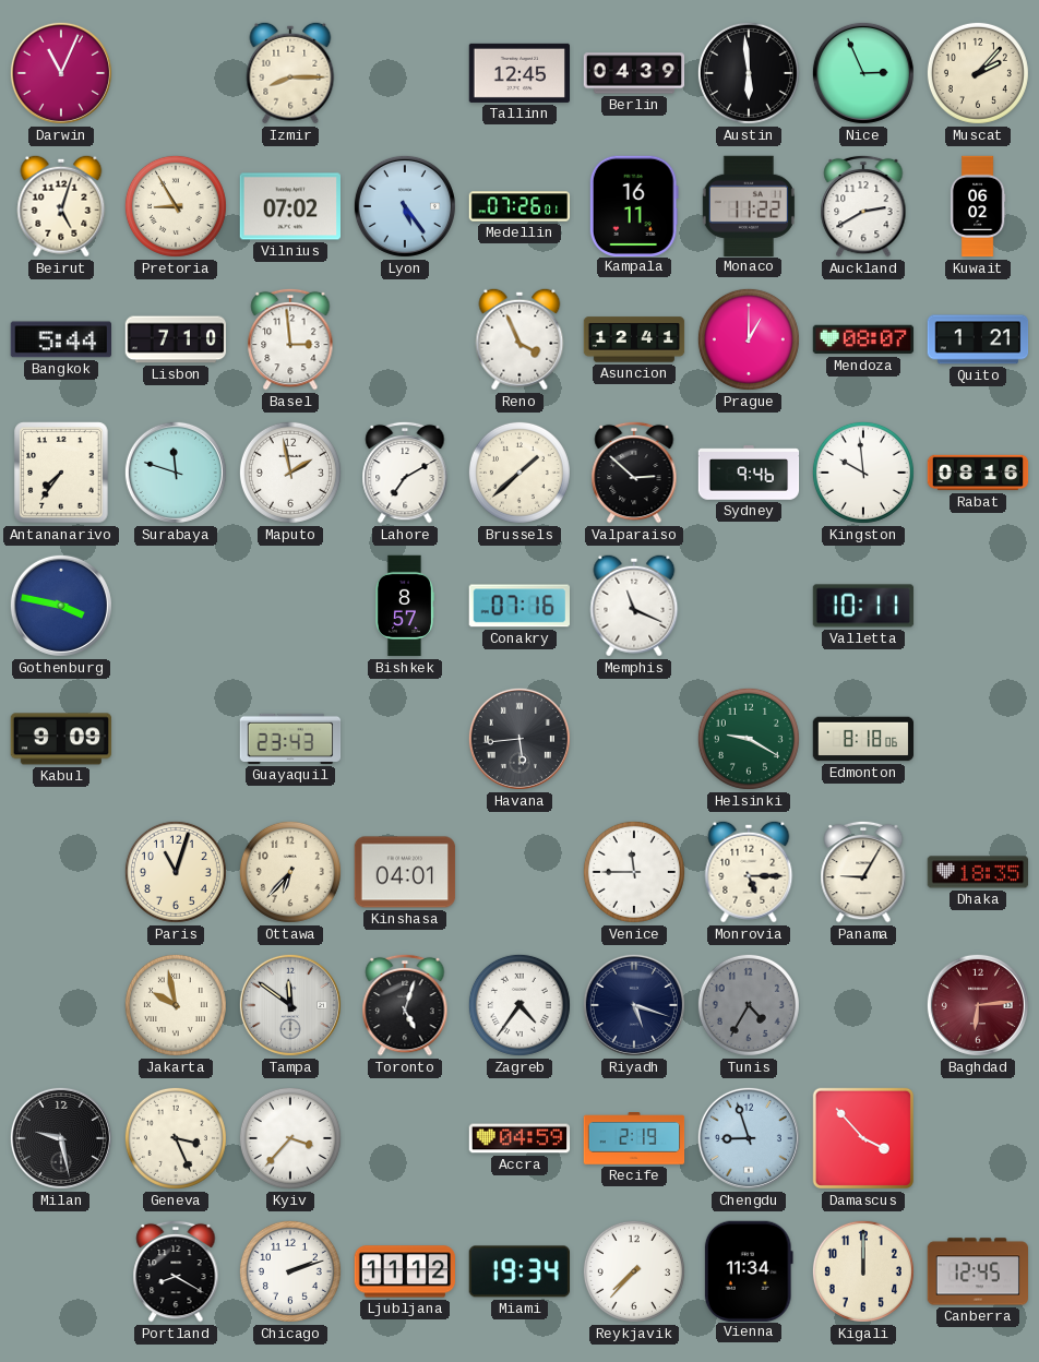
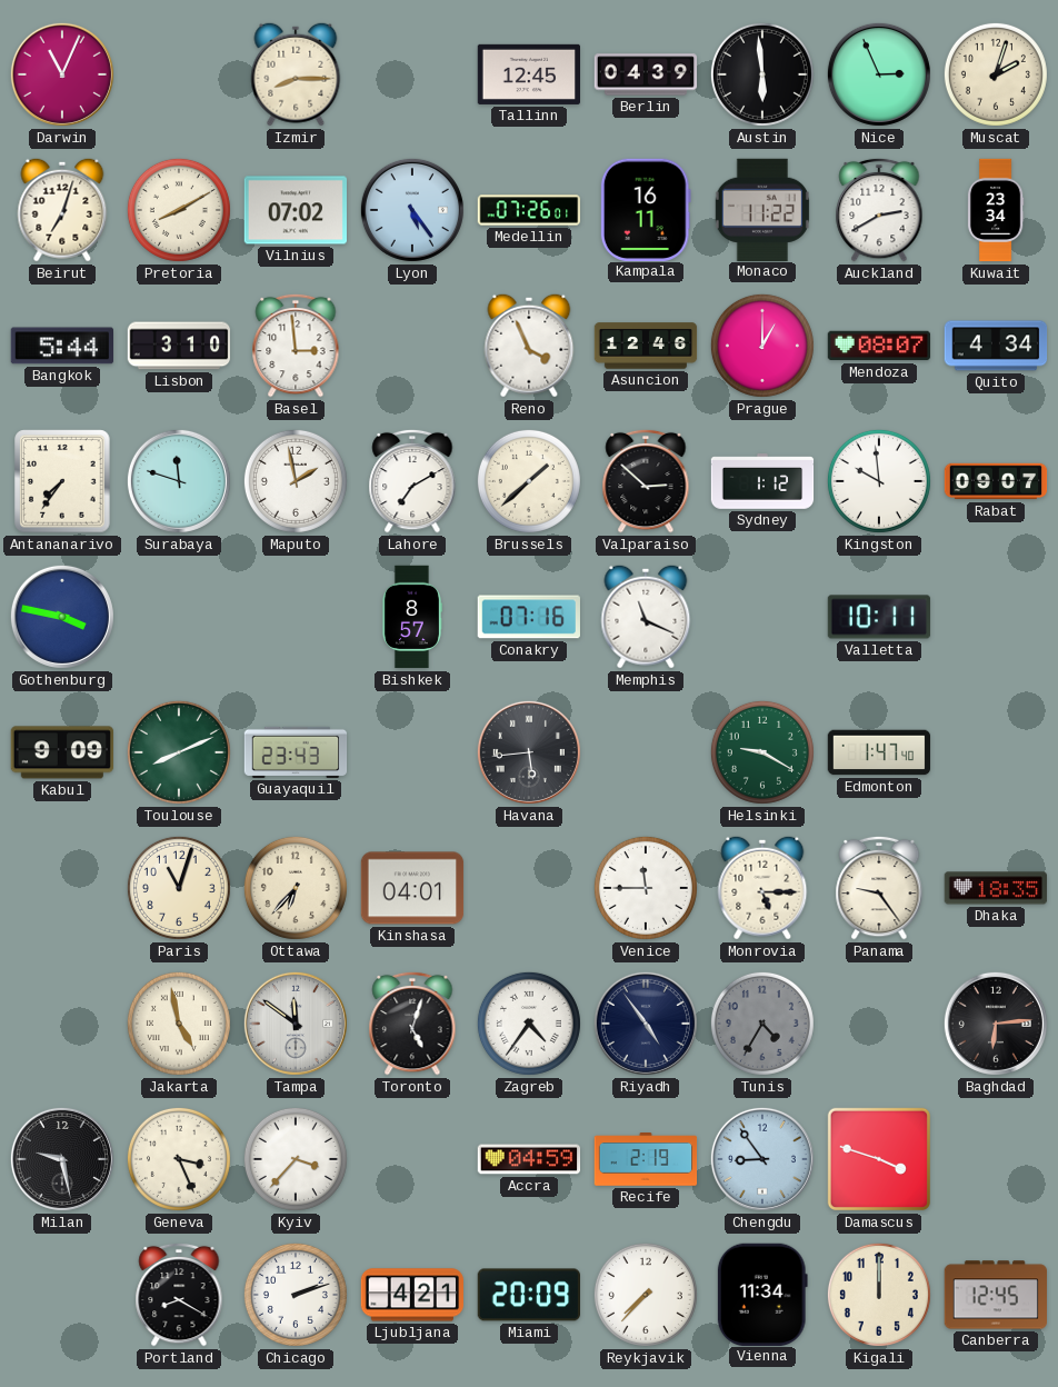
Muscat: 2:07 -> 2:03
Beirut: 5:03 -> 7:03
Pretoria: 8:55 -> 8:10
Kuwait: 06:02 -> 23:34
Lisbon: 7:10 -> 3:10
Asuncion: 12:41 -> 12:46
Quito: 1:21 -> 4:34
Sydney: 9:46 -> 1:12
Rabat: 08:16 -> 09:07
Toulouse: none -> 8:11
Edmonton: 8:18 -> 1:47
Panama: 9:05 -> 9:24
Jakarta: 9:58 -> 4:58
Riyadh: 5:18 -> 4:54
Baghdad dial: burgundy -> black
Chengdu: 8:57 -> 8:54
Damascus: 3:53 -> 3:48
Ljubljana: 11:12 -> 4:21
Miami: 19:34 -> 20:09
